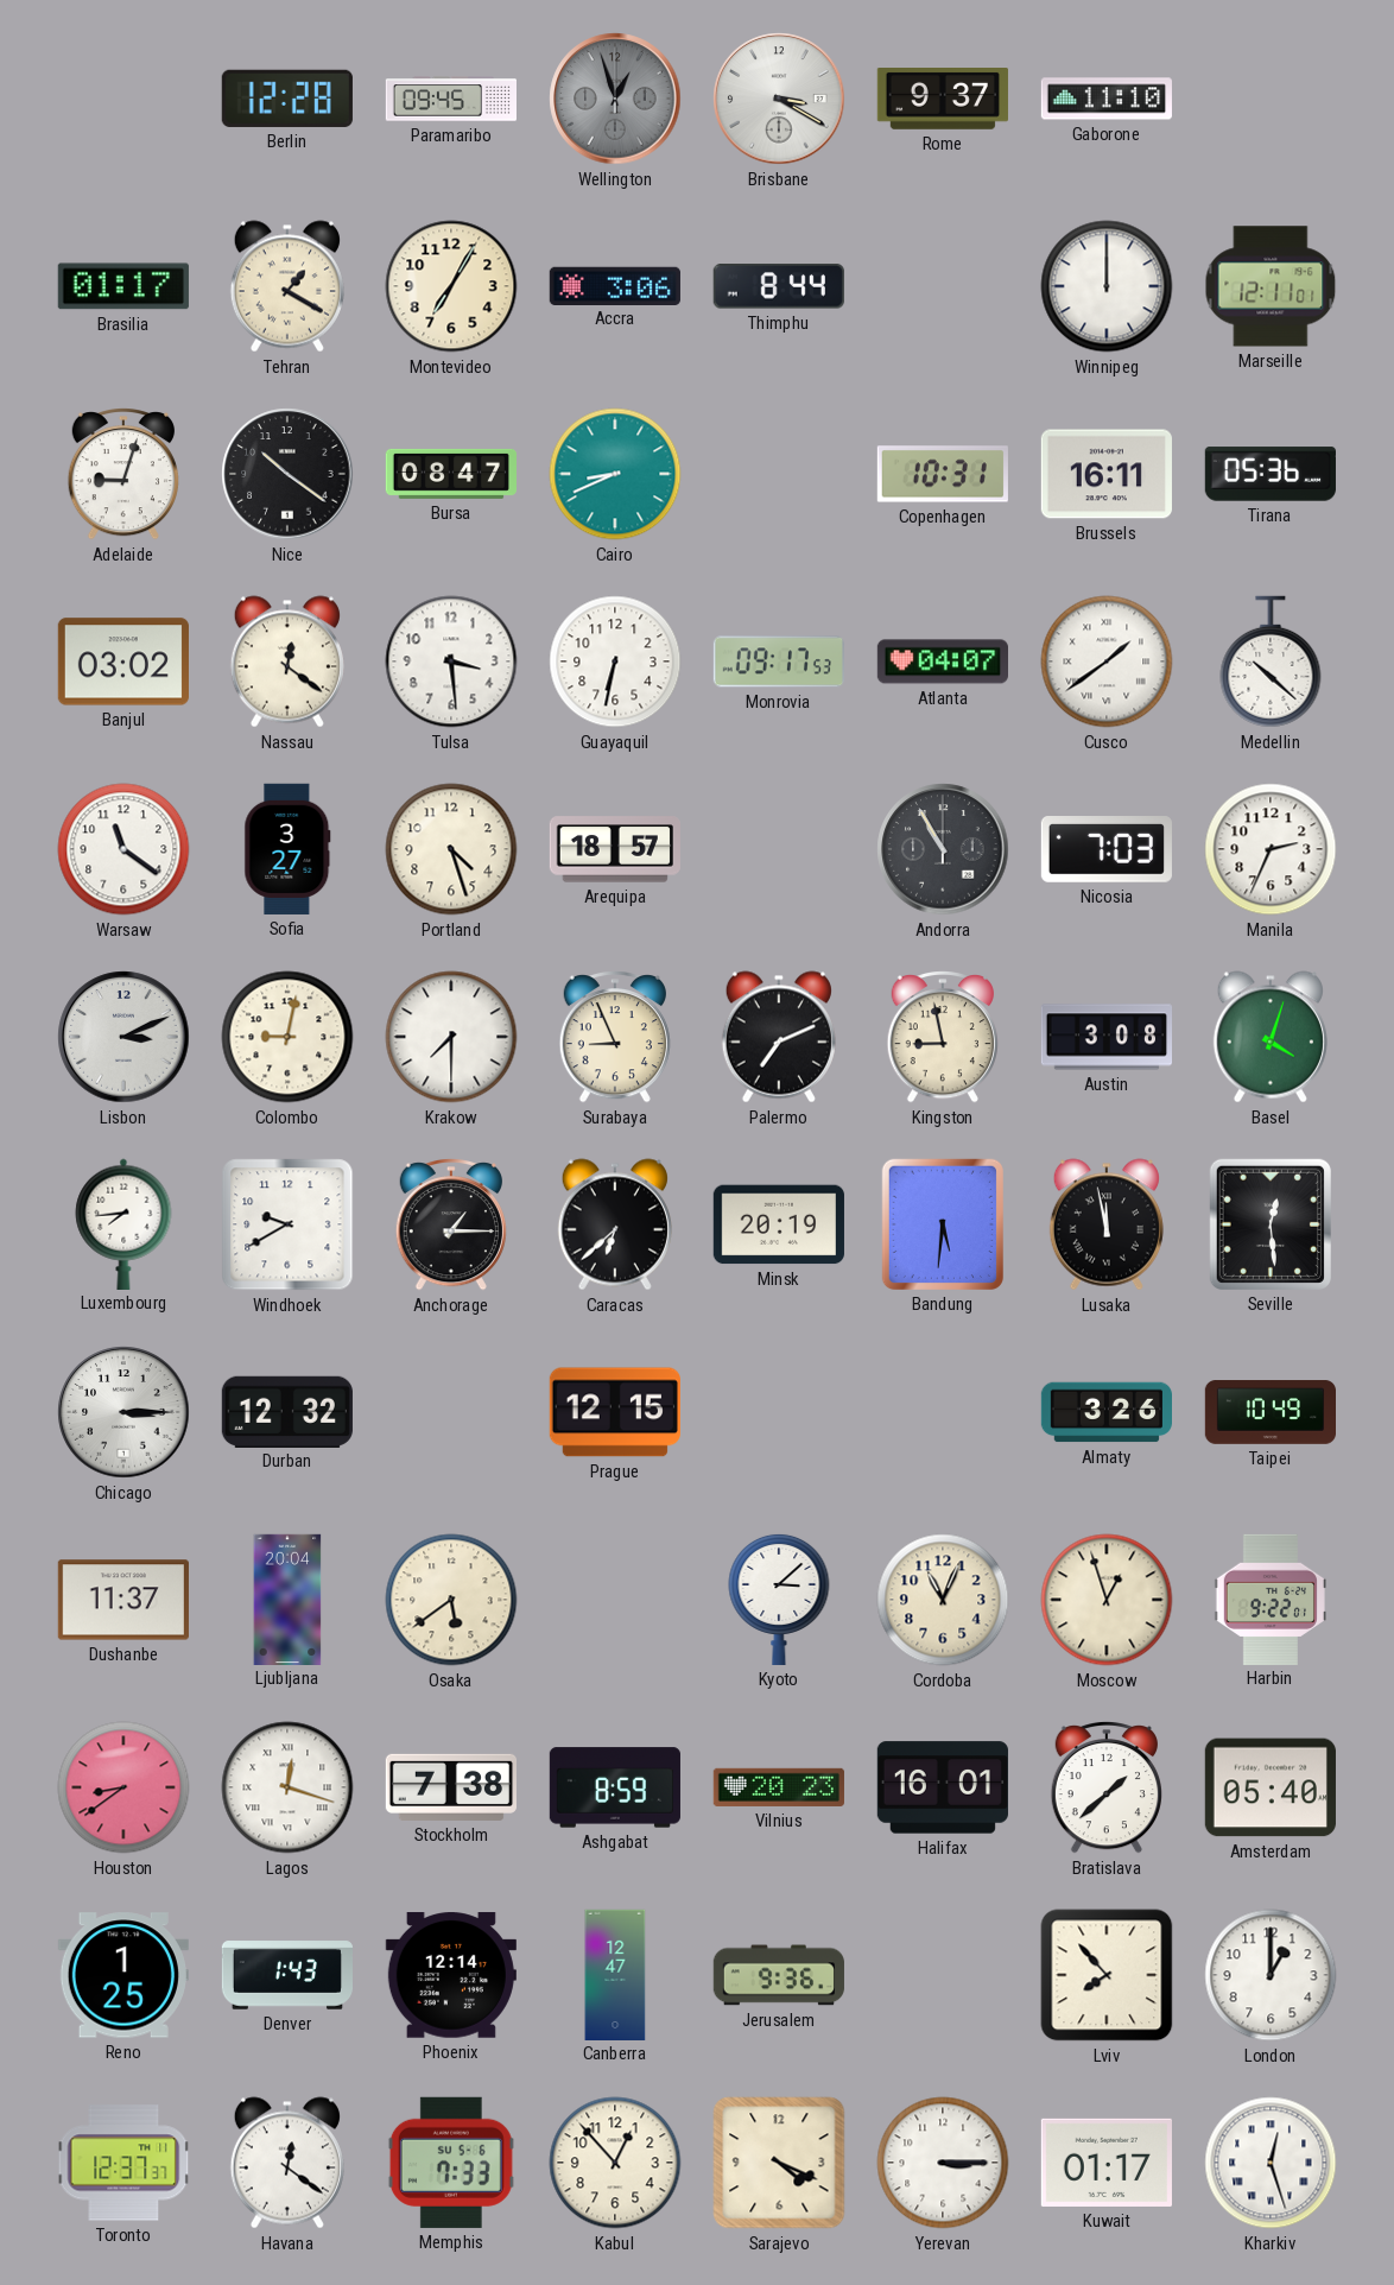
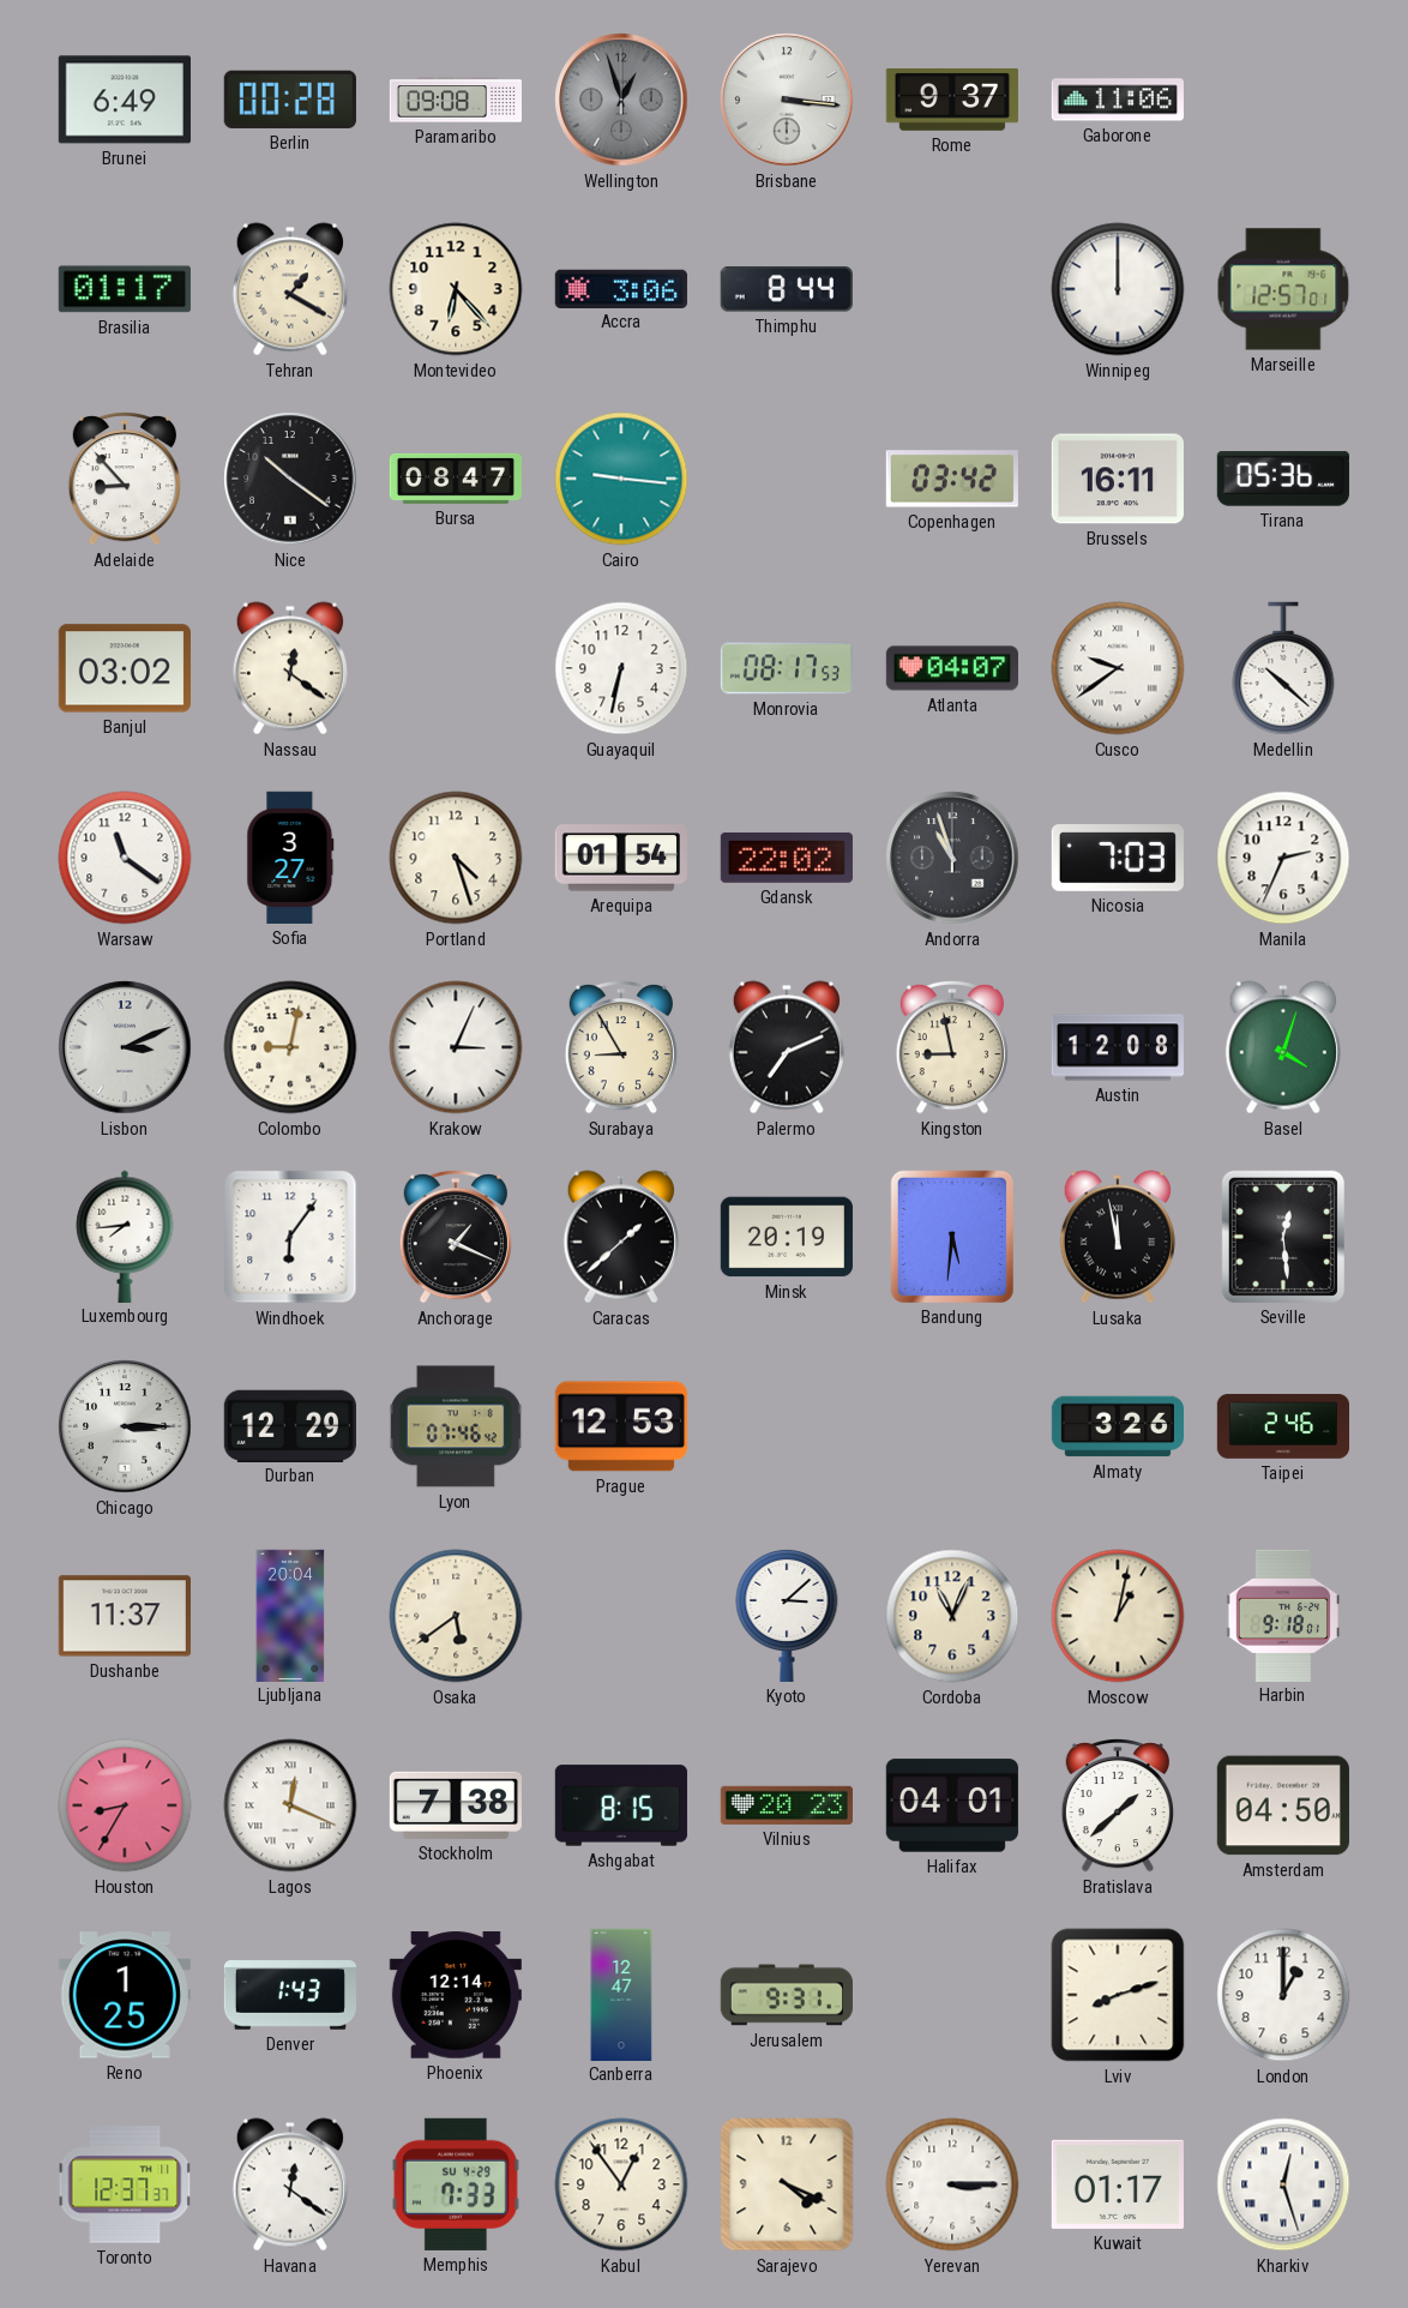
Brunei: none -> 6:49
Berlin: 12:28 -> 00:28
Paramaribo: 09:45 -> 09:08
Brisbane: 3:20 -> 3:16
Gaborone: 11:10 -> 11:06
Montevideo: 7:05 -> 6:23
Marseille: 12:11 -> 12:57
Adelaide: 9:03 -> 8:53
Cairo: 8:41 -> 9:16
Copenhagen: 10:31 -> 03:42
Tulsa: 3:29 -> none
Monrovia: 09:17 -> 08:17
Cusco: 1:39 -> 9:39
Arequipa: 18:57 -> 01:54
Gdansk: none -> 22:02
Andorra: 10:55 -> 10:57
Krakow: 7:30 -> 3:04
Surabaya: 8:56 -> 8:55
Austin: 3:08 -> 12:08
Windhoek: 9:40 -> 6:06
Anchorage: 1:15 -> 1:19
Caracas: 6:38 -> 1:38
Durban: 12:32 -> 12:29
Lyon: none -> 07:46
Prague: 12:15 -> 12:53
Taipei: 10:49 -> 2:46
Moscow: 12:57 -> 1:02
Harbin: 9:22 -> 9:18
Houston: 8:39 -> 8:35
Lagos: 12:18 -> 12:19
Ashgabat: 8:59 -> 8:15
Halifax: 16:01 -> 04:01
Amsterdam: 05:40 -> 04:50
Jerusalem: 9:36 -> 9:31
Lviv: 7:53 -> 8:12
Memphis date: SU 5-6 -> SU 4-29
Kabul: 12:53 -> 12:54
